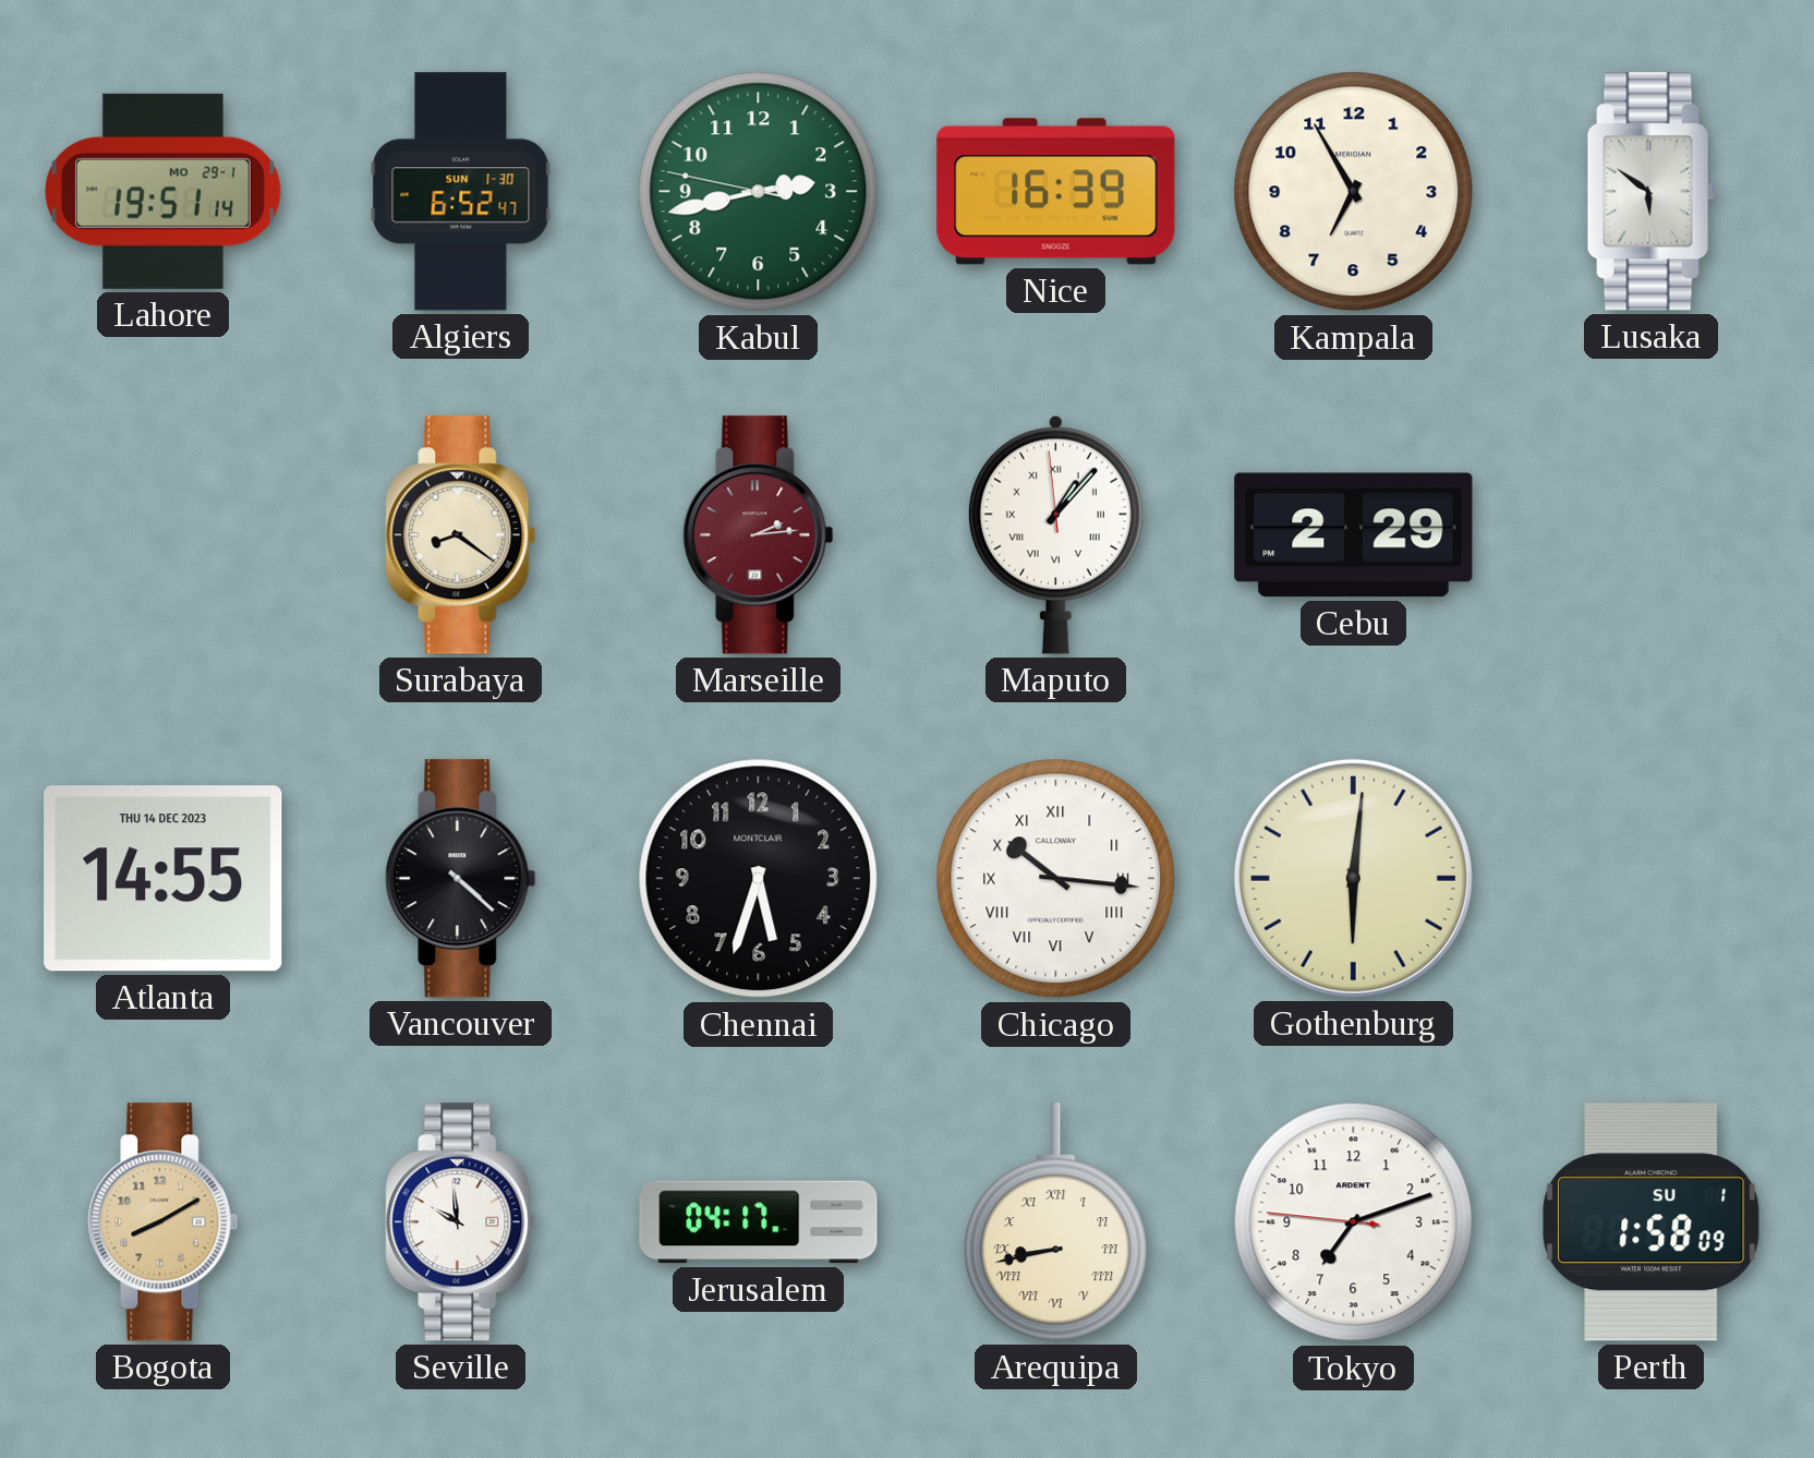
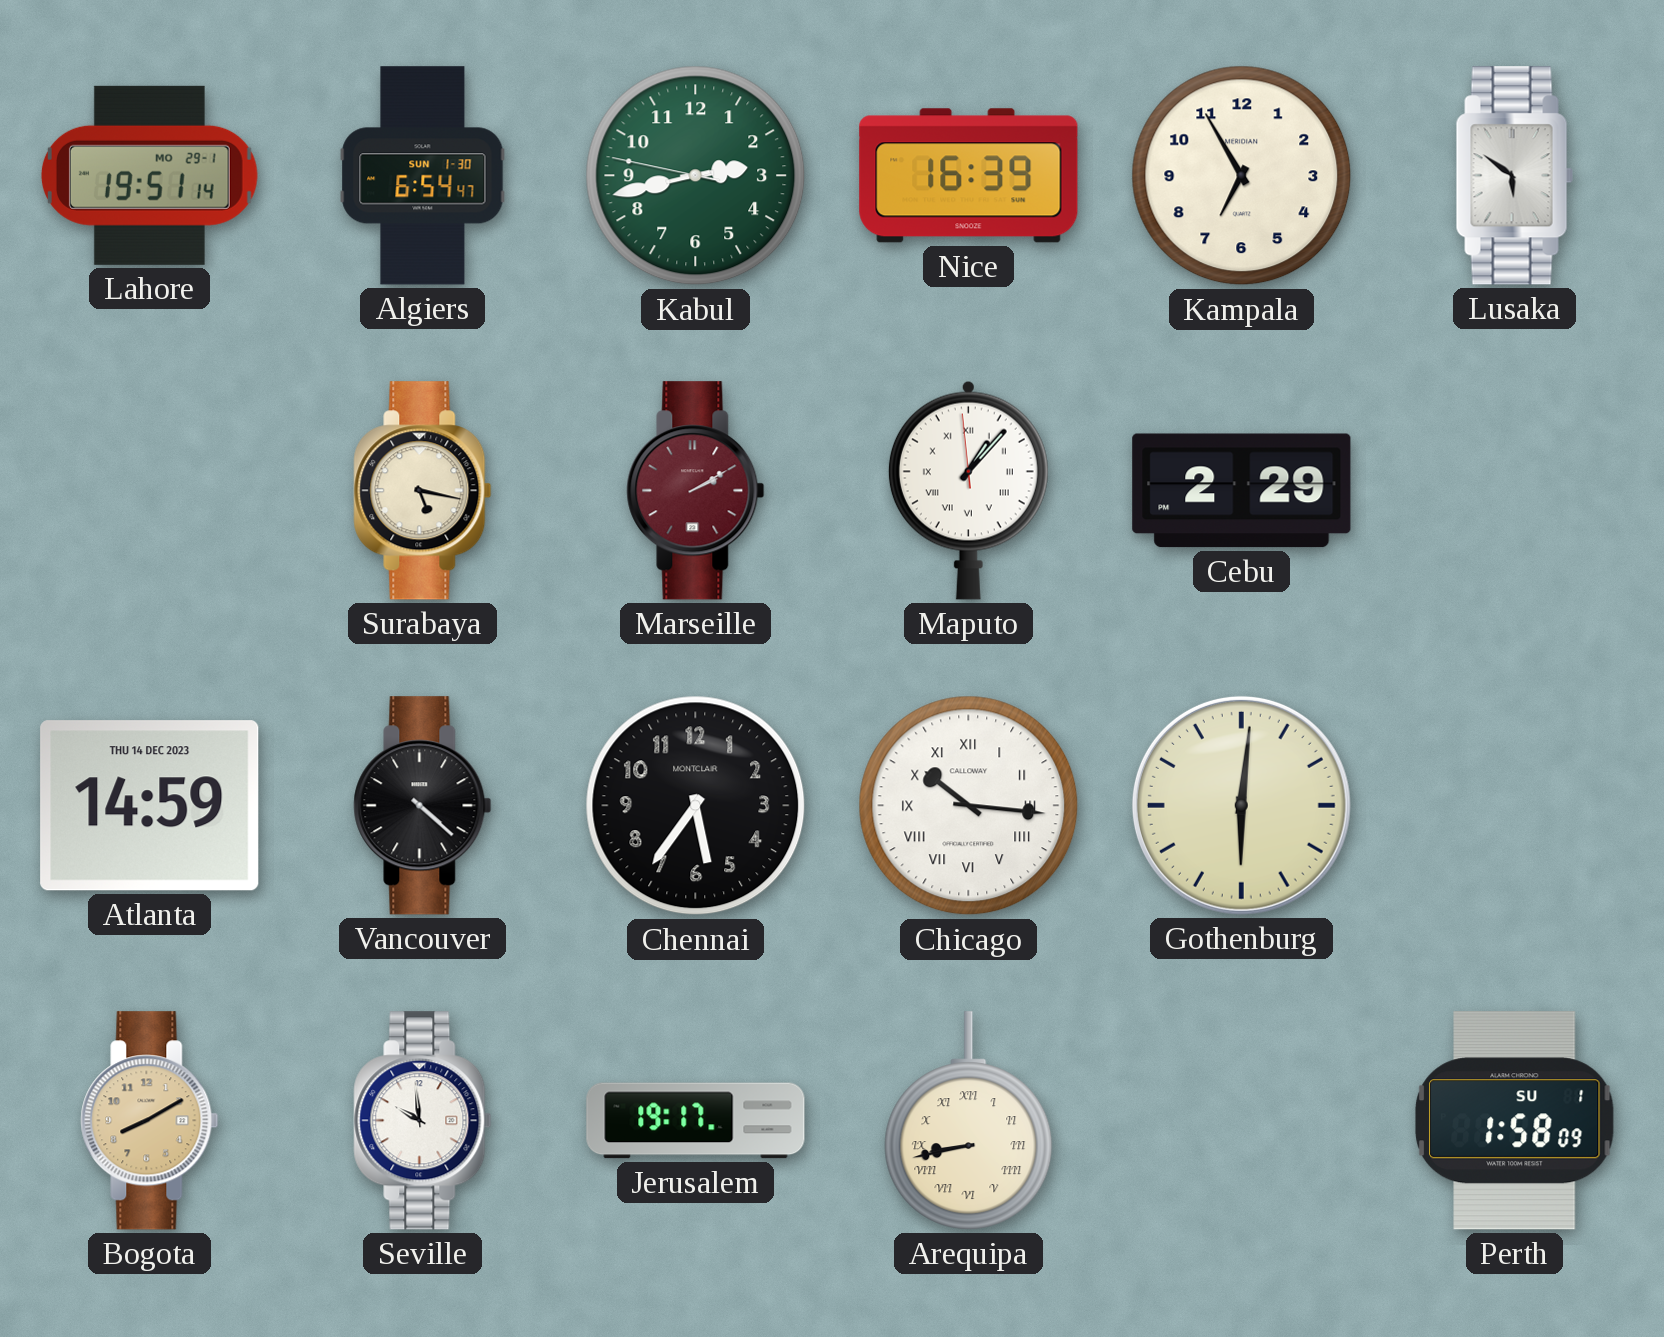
Algiers: 6:52 -> 6:54
Surabaya: 8:21 -> 5:17
Marseille: 2:14 -> 2:10
Atlanta: 14:55 -> 14:59
Chennai: 5:33 -> 5:36
Jerusalem: 04:17 -> 19:17
Tokyo: 7:11 -> none
